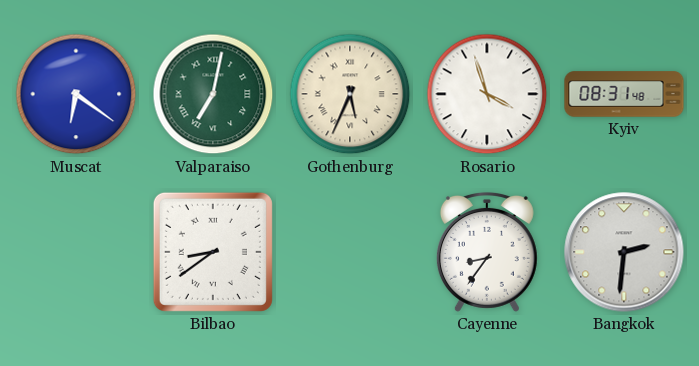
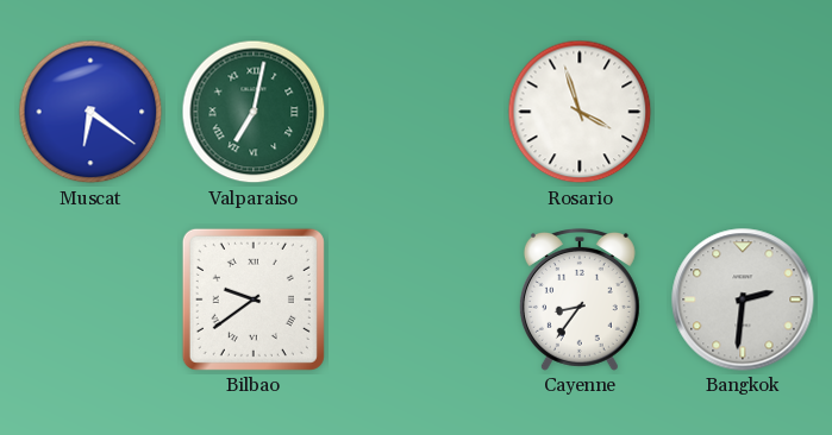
Gothenburg: 5:34 -> none
Kyiv: 08:31 -> none
Bilbao: 8:39 -> 9:39
